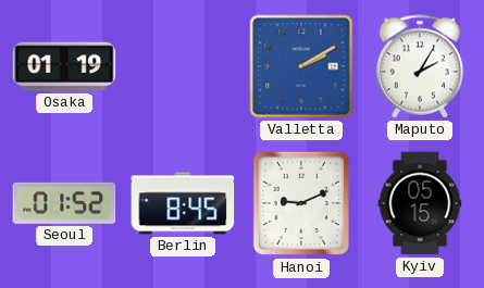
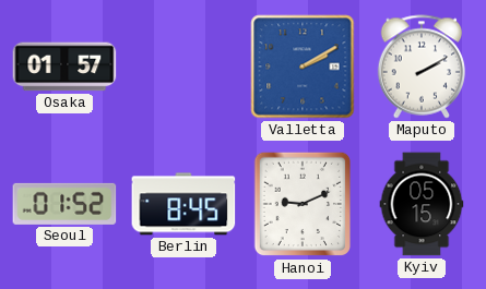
Osaka: 01:19 -> 01:57
Maputo: 2:05 -> 2:10
